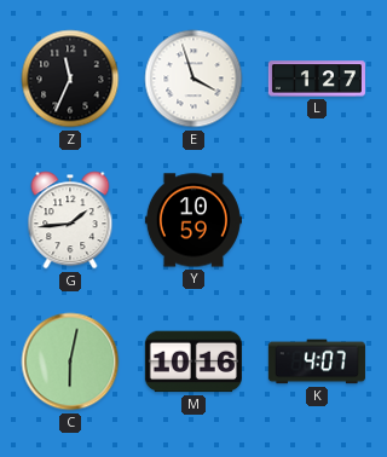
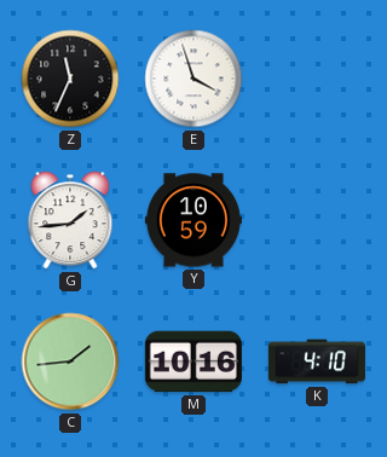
L: 1:27 -> none
C: 6:02 -> 1:44
K: 4:07 -> 4:10
